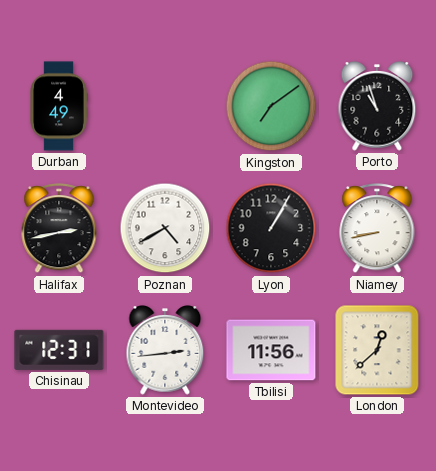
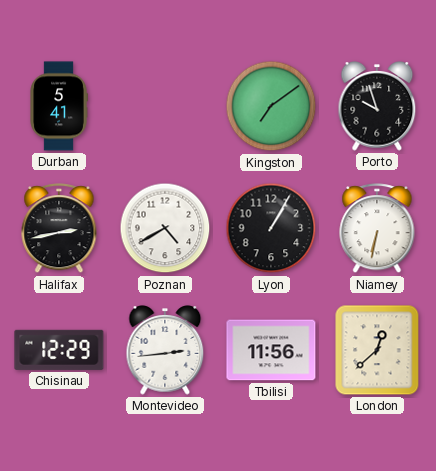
Durban: 4:49 -> 5:41
Porto: 10:57 -> 9:57
Niamey: 8:43 -> 6:32
Chisinau: 12:31 -> 12:29
